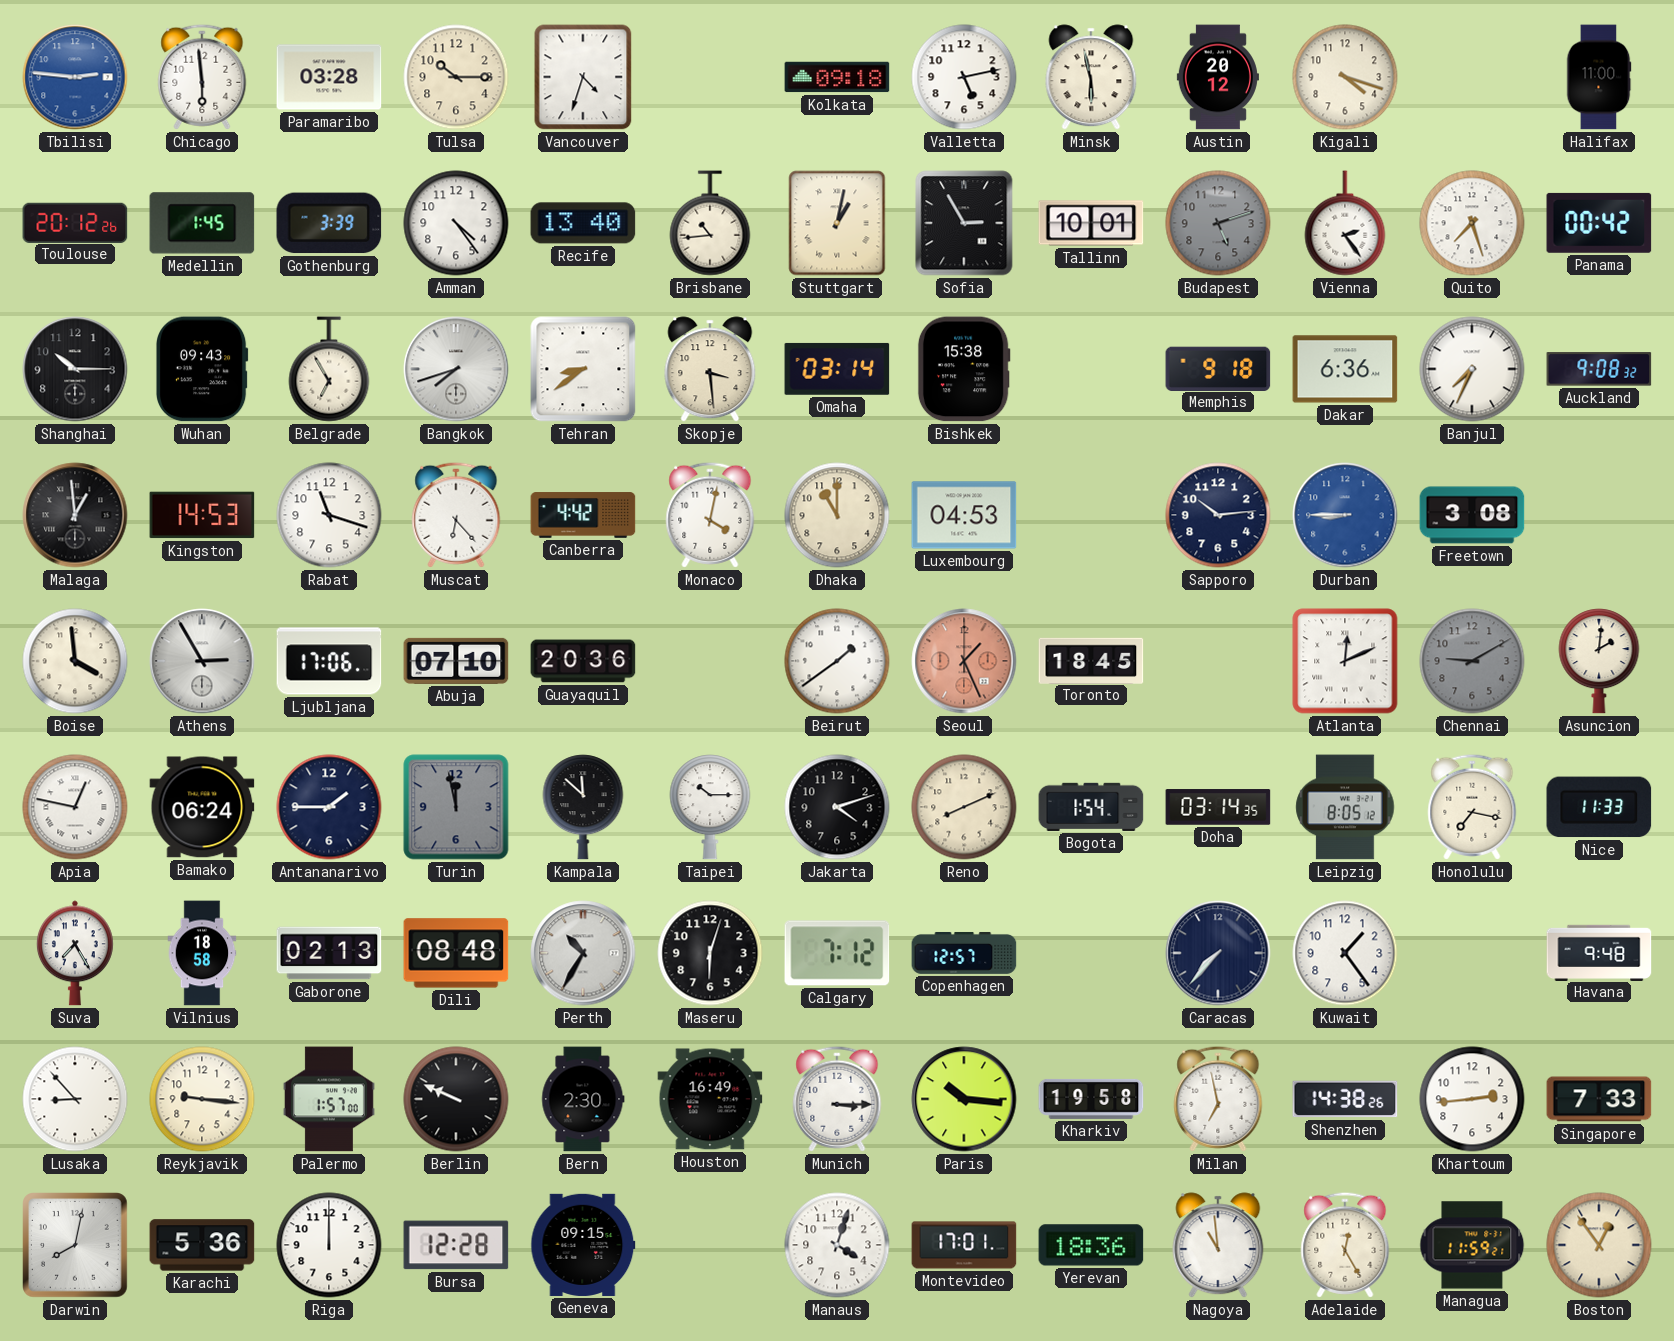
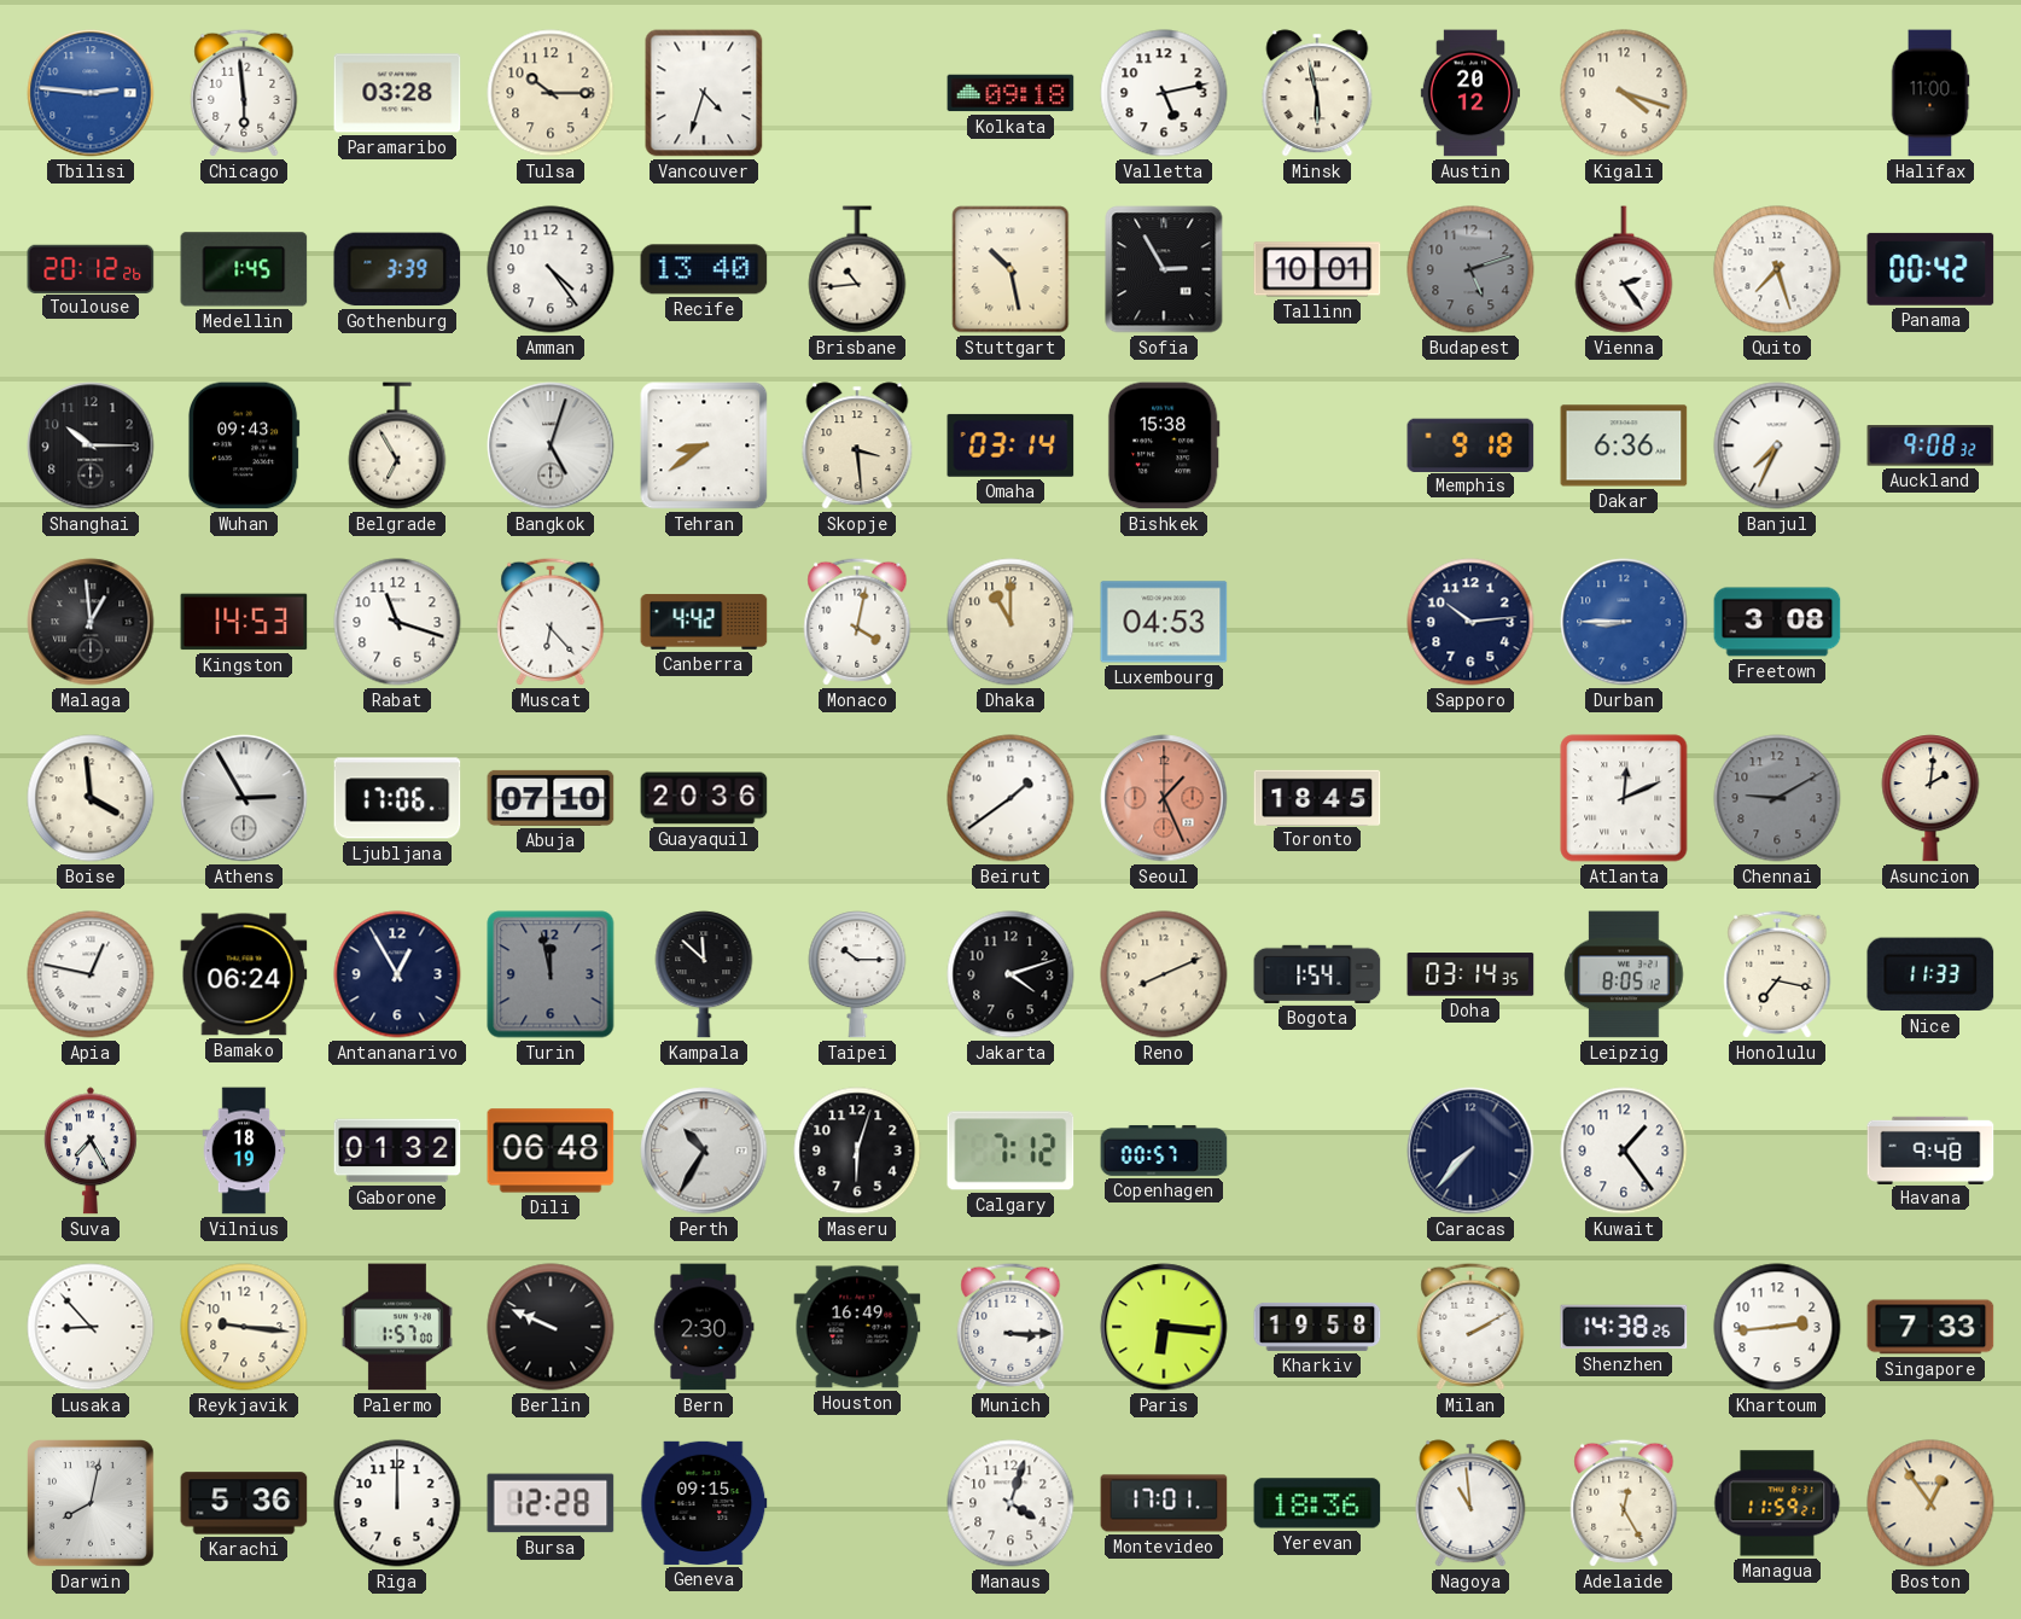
Stuttgart: 1:02 -> 10:28
Bangkok: 7:42 -> 5:03
Antananarivo: 1:45 -> 12:55
Vilnius: 18:58 -> 18:19
Gaborone: 02:13 -> 01:32
Dili: 08:48 -> 06:48
Copenhagen: 12:57 -> 00:57
Paris: 10:16 -> 6:16
Milan: 6:58 -> 2:10
